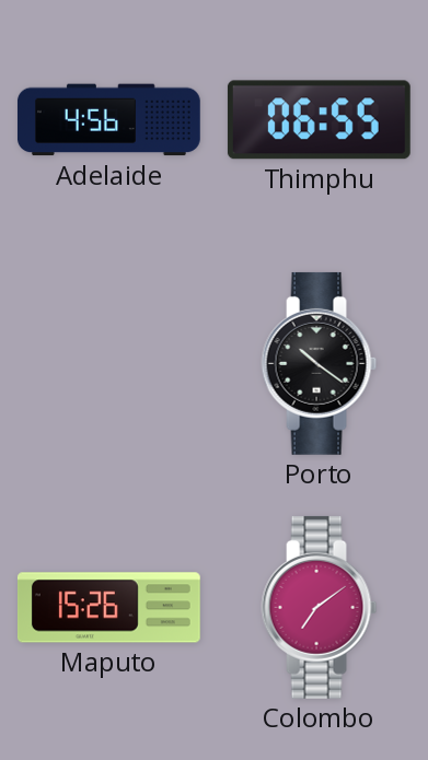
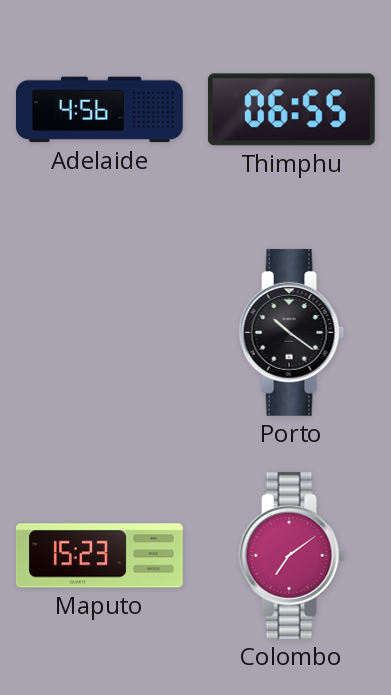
Maputo: 15:26 -> 15:23
